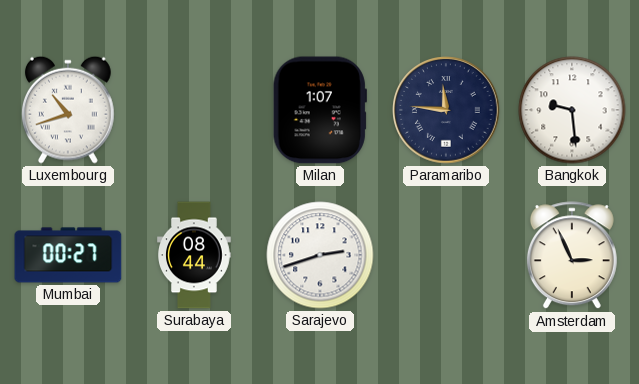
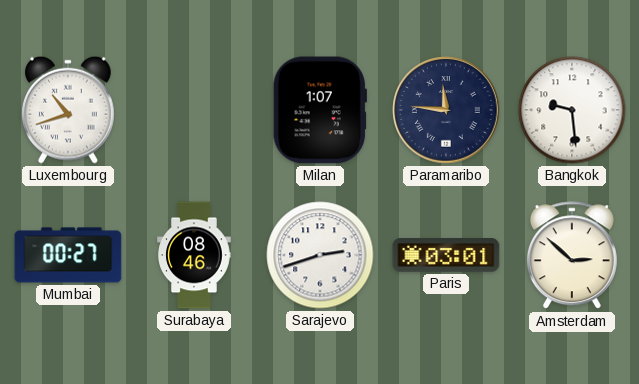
Surabaya: 08:44 -> 08:46
Paris: none -> 03:01
Amsterdam: 2:56 -> 2:52
